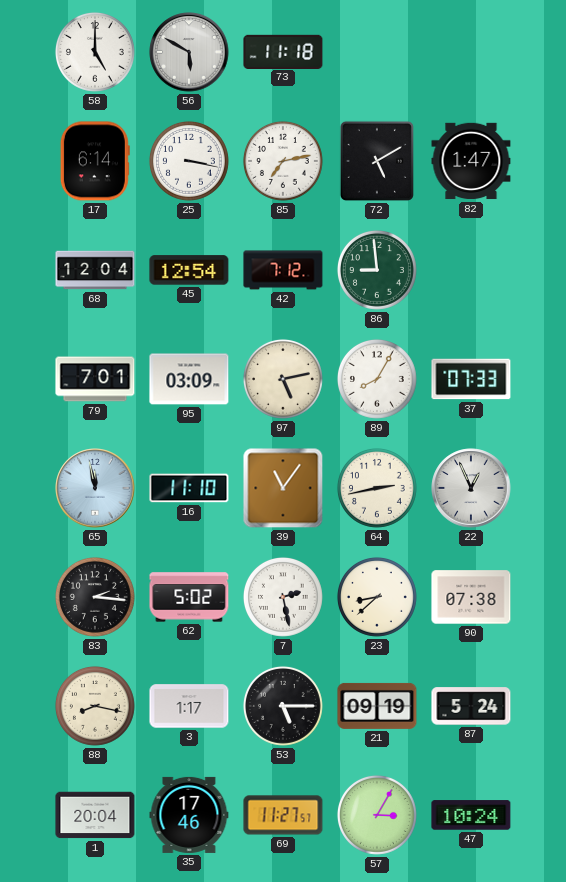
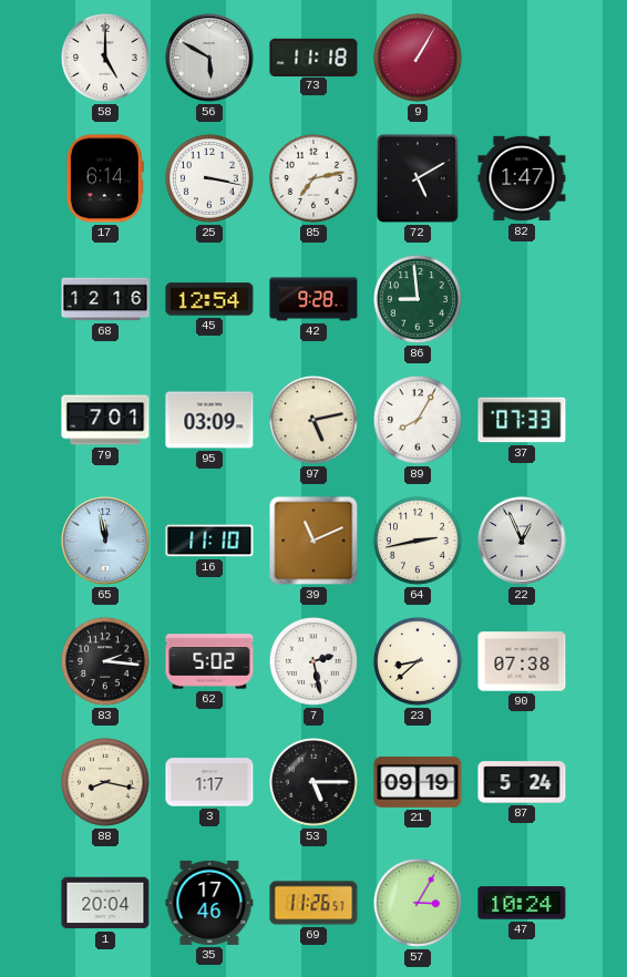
9: none -> 1:05
68: 12:04 -> 12:16
42: 7:12 -> 9:28
39: 11:06 -> 11:11
69: 11:27 -> 11:26
